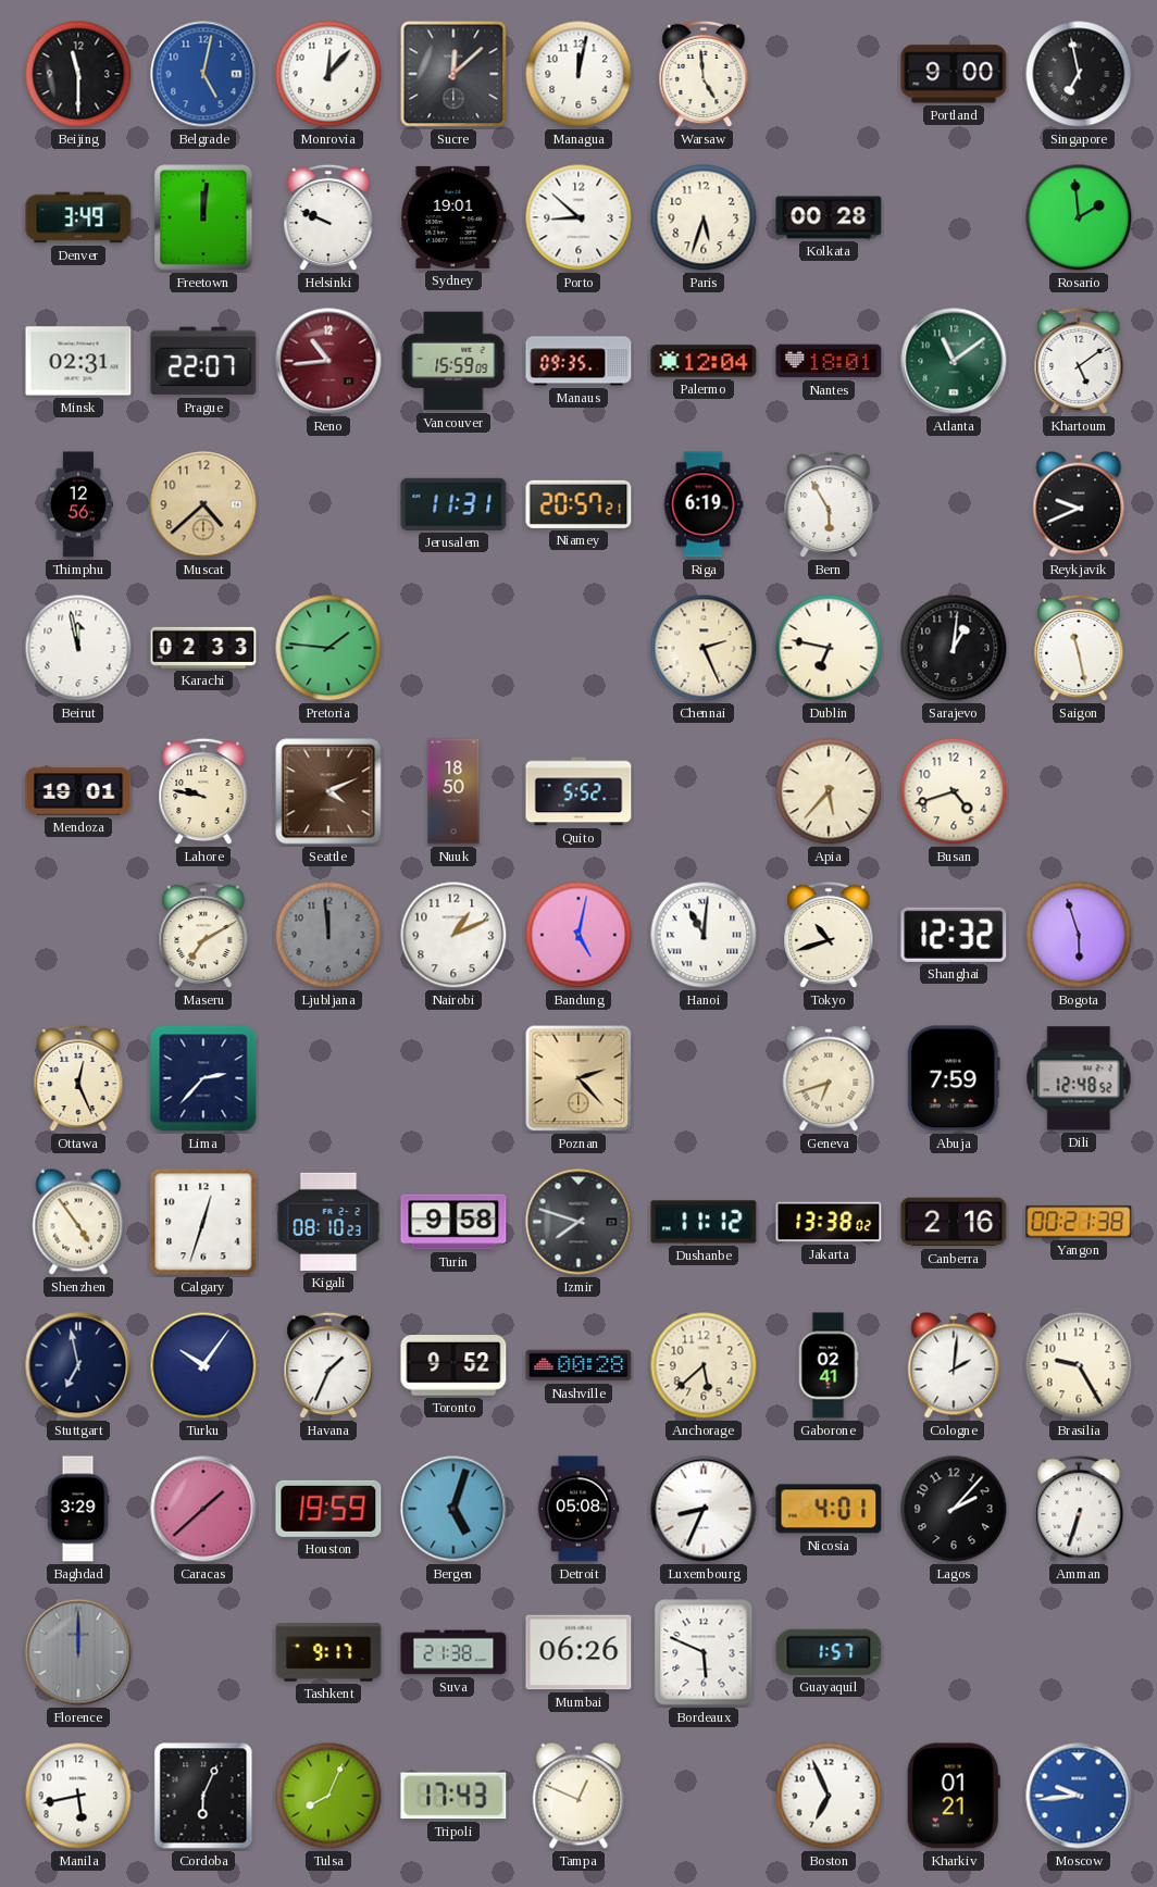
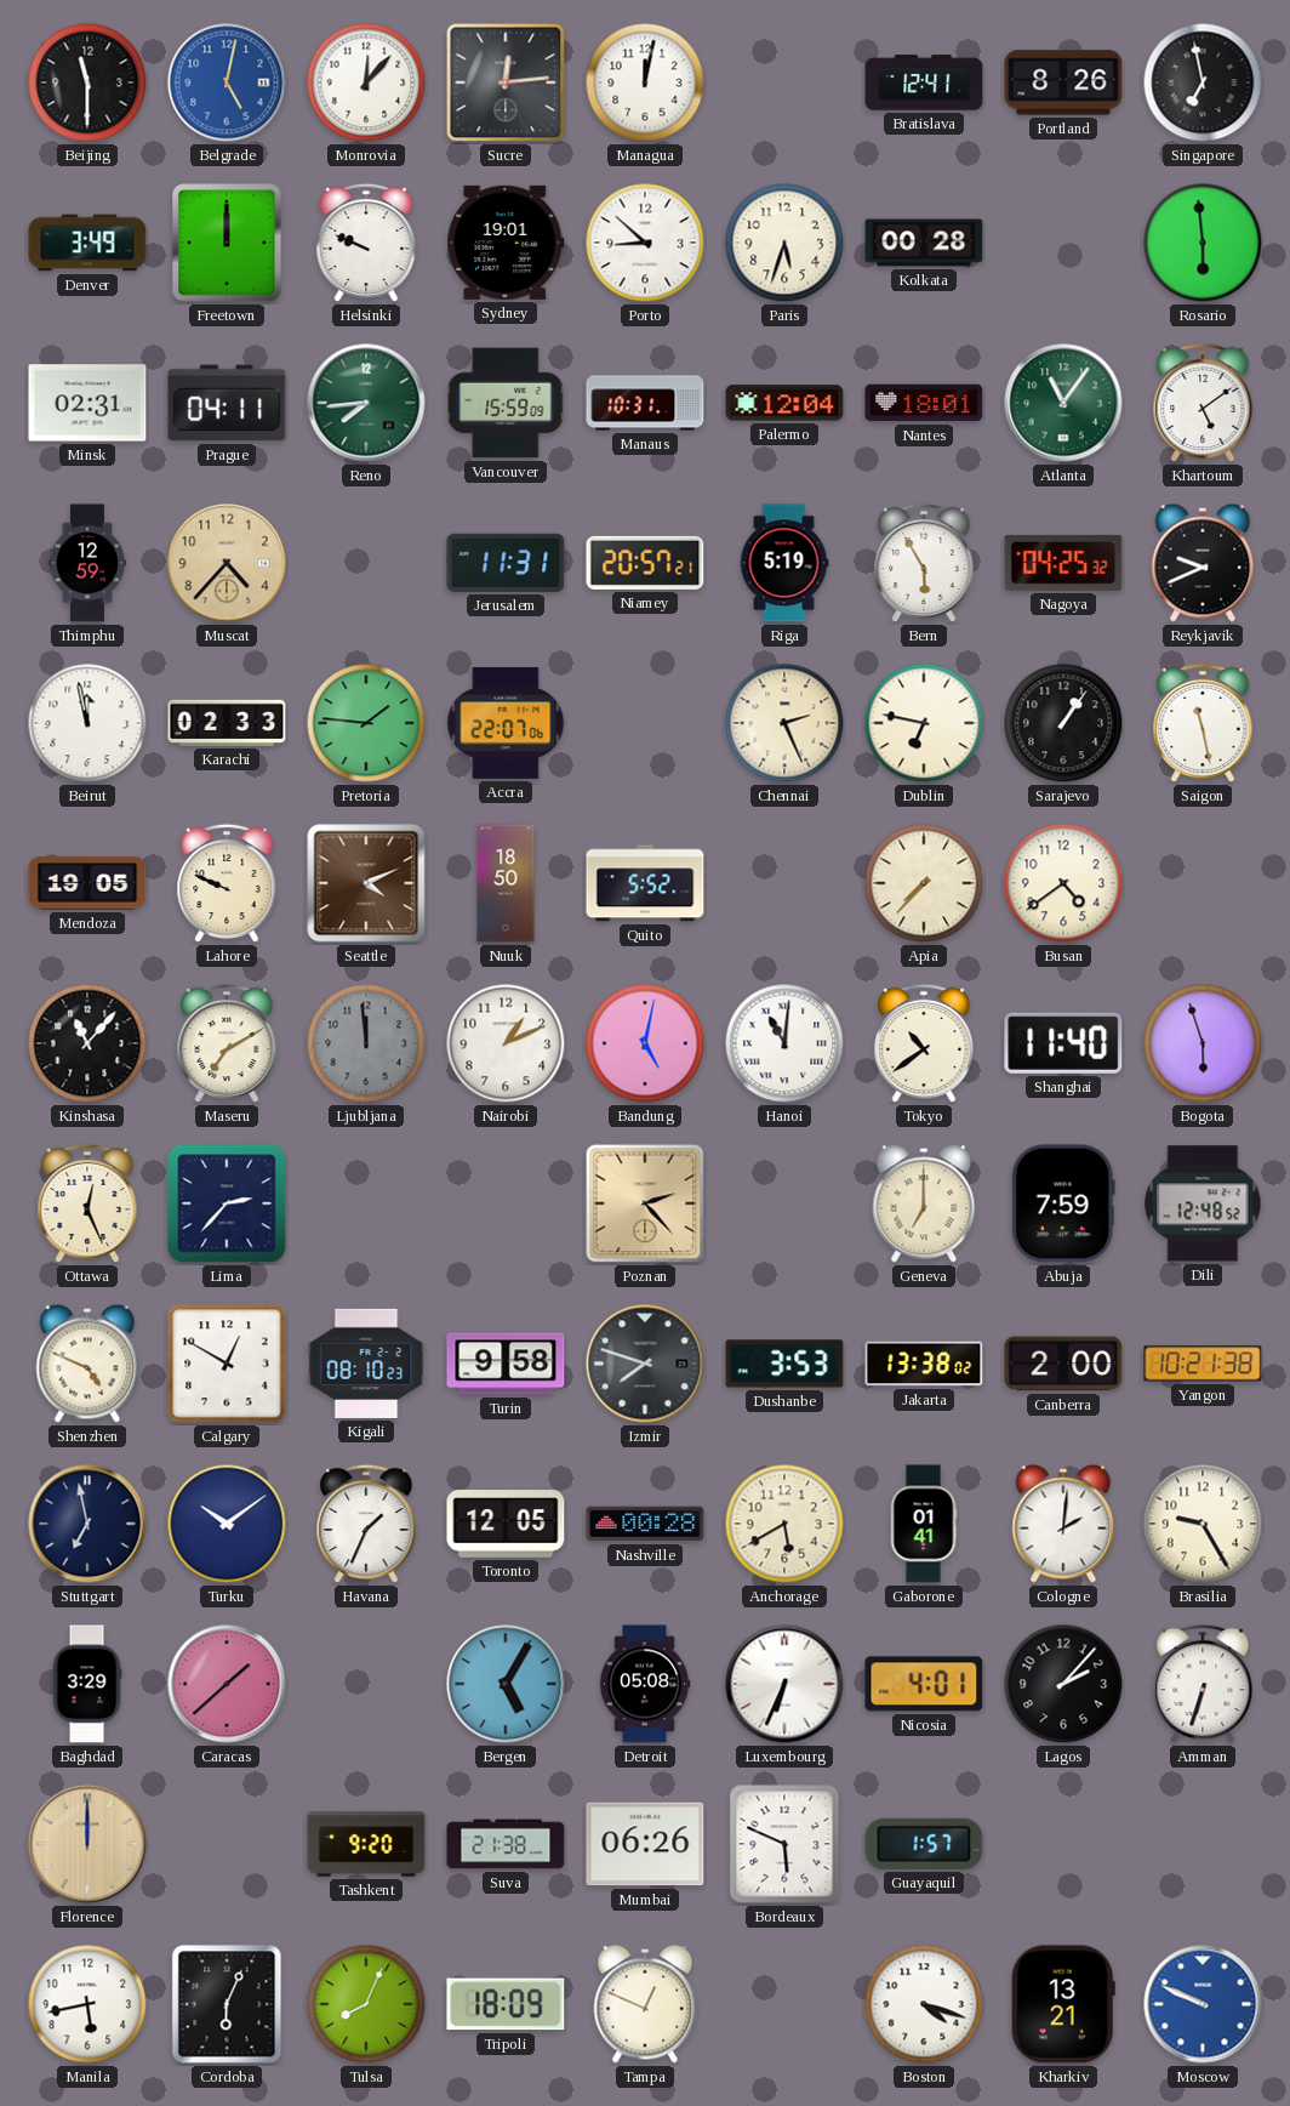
Sucre: 12:08 -> 12:14
Warsaw: 4:59 -> none
Bratislava: none -> 12:41
Portland: 9:00 -> 8:26
Freetown: 12:01 -> 12:00
Rosario: 1:59 -> 5:59
Prague: 22:07 -> 04:11
Reno: 10:44 -> 7:44
Reno dial: burgundy -> green
Manaus: 09:35 -> 10:31
Atlanta: 11:09 -> 11:06
Thimphu: 12:56 -> 12:59
Muscat: 4:38 -> 4:37
Riga: 6:19 -> 5:19
Nagoya: none -> 04:25
Accra: none -> 22:07
Sarajevo: 1:01 -> 1:06
Mendoza: 19:01 -> 19:05
Lahore: 9:47 -> 9:49
Apia: 5:37 -> 7:37
Busan: 4:42 -> 4:39
Kinshasa: none -> 11:07
Tokyo: 10:42 -> 10:39
Shanghai: 12:32 -> 11:40
Geneva: 6:42 -> 7:00
Shenzhen: 4:54 -> 4:49
Calgary: 12:33 -> 12:50
Dushanbe: 11:12 -> 3:53
Canberra: 2:16 -> 2:00
Yangon: 00:21 -> 10:21
Turku: 10:06 -> 10:09
Toronto: 9:52 -> 12:05
Anchorage: 5:38 -> 5:40
Gaborone: 02:41 -> 01:41
Houston: 19:59 -> none
Bergen: 5:03 -> 5:05
Luxembourg: 8:34 -> 6:34
Florence dial: grey -> champagne
Tashkent: 9:17 -> 9:20
Tripoli: 17:43 -> 18:09
Boston: 6:56 -> 4:18
Kharkiv: 01:21 -> 13:21
Moscow: 9:44 -> 9:49
